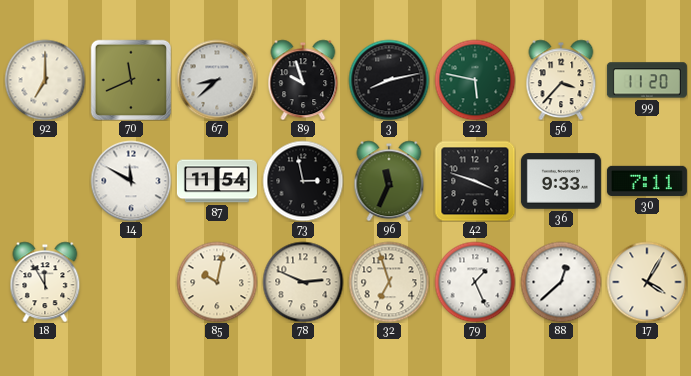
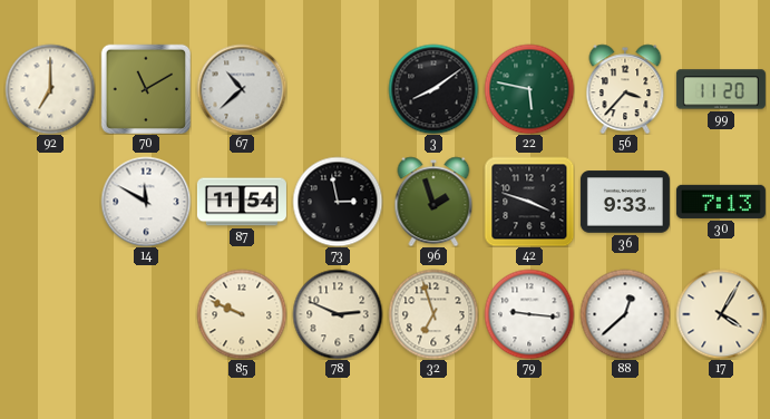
70: 11:41 -> 11:10
67: 8:38 -> 10:38
89: 9:57 -> none
3: 8:13 -> 8:09
96: 11:34 -> 1:57
30: 7:11 -> 7:13
18: 11:55 -> none
85: 10:02 -> 9:49
79: 1:26 -> 9:16
